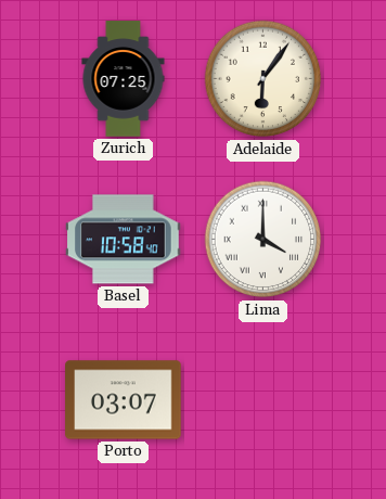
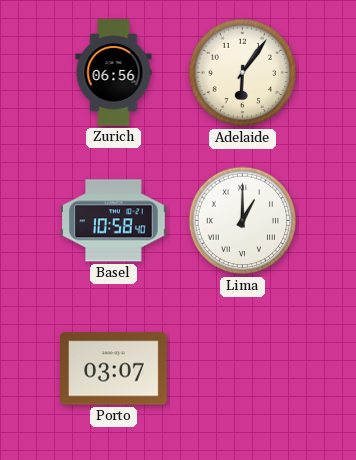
Zurich: 07:25 -> 06:56
Lima: 4:00 -> 1:00
